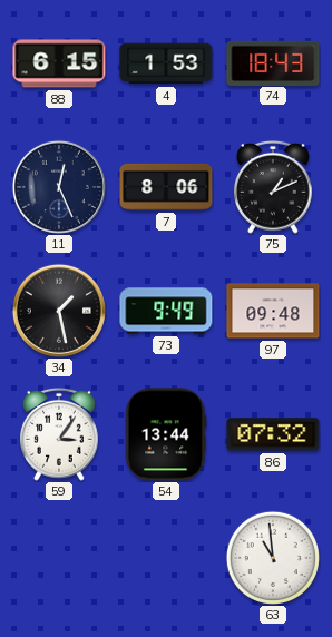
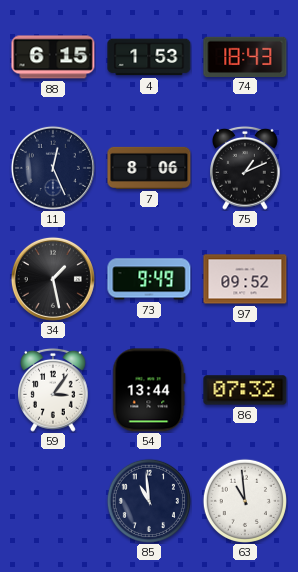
97: 09:48 -> 09:52
85: none -> 10:59
